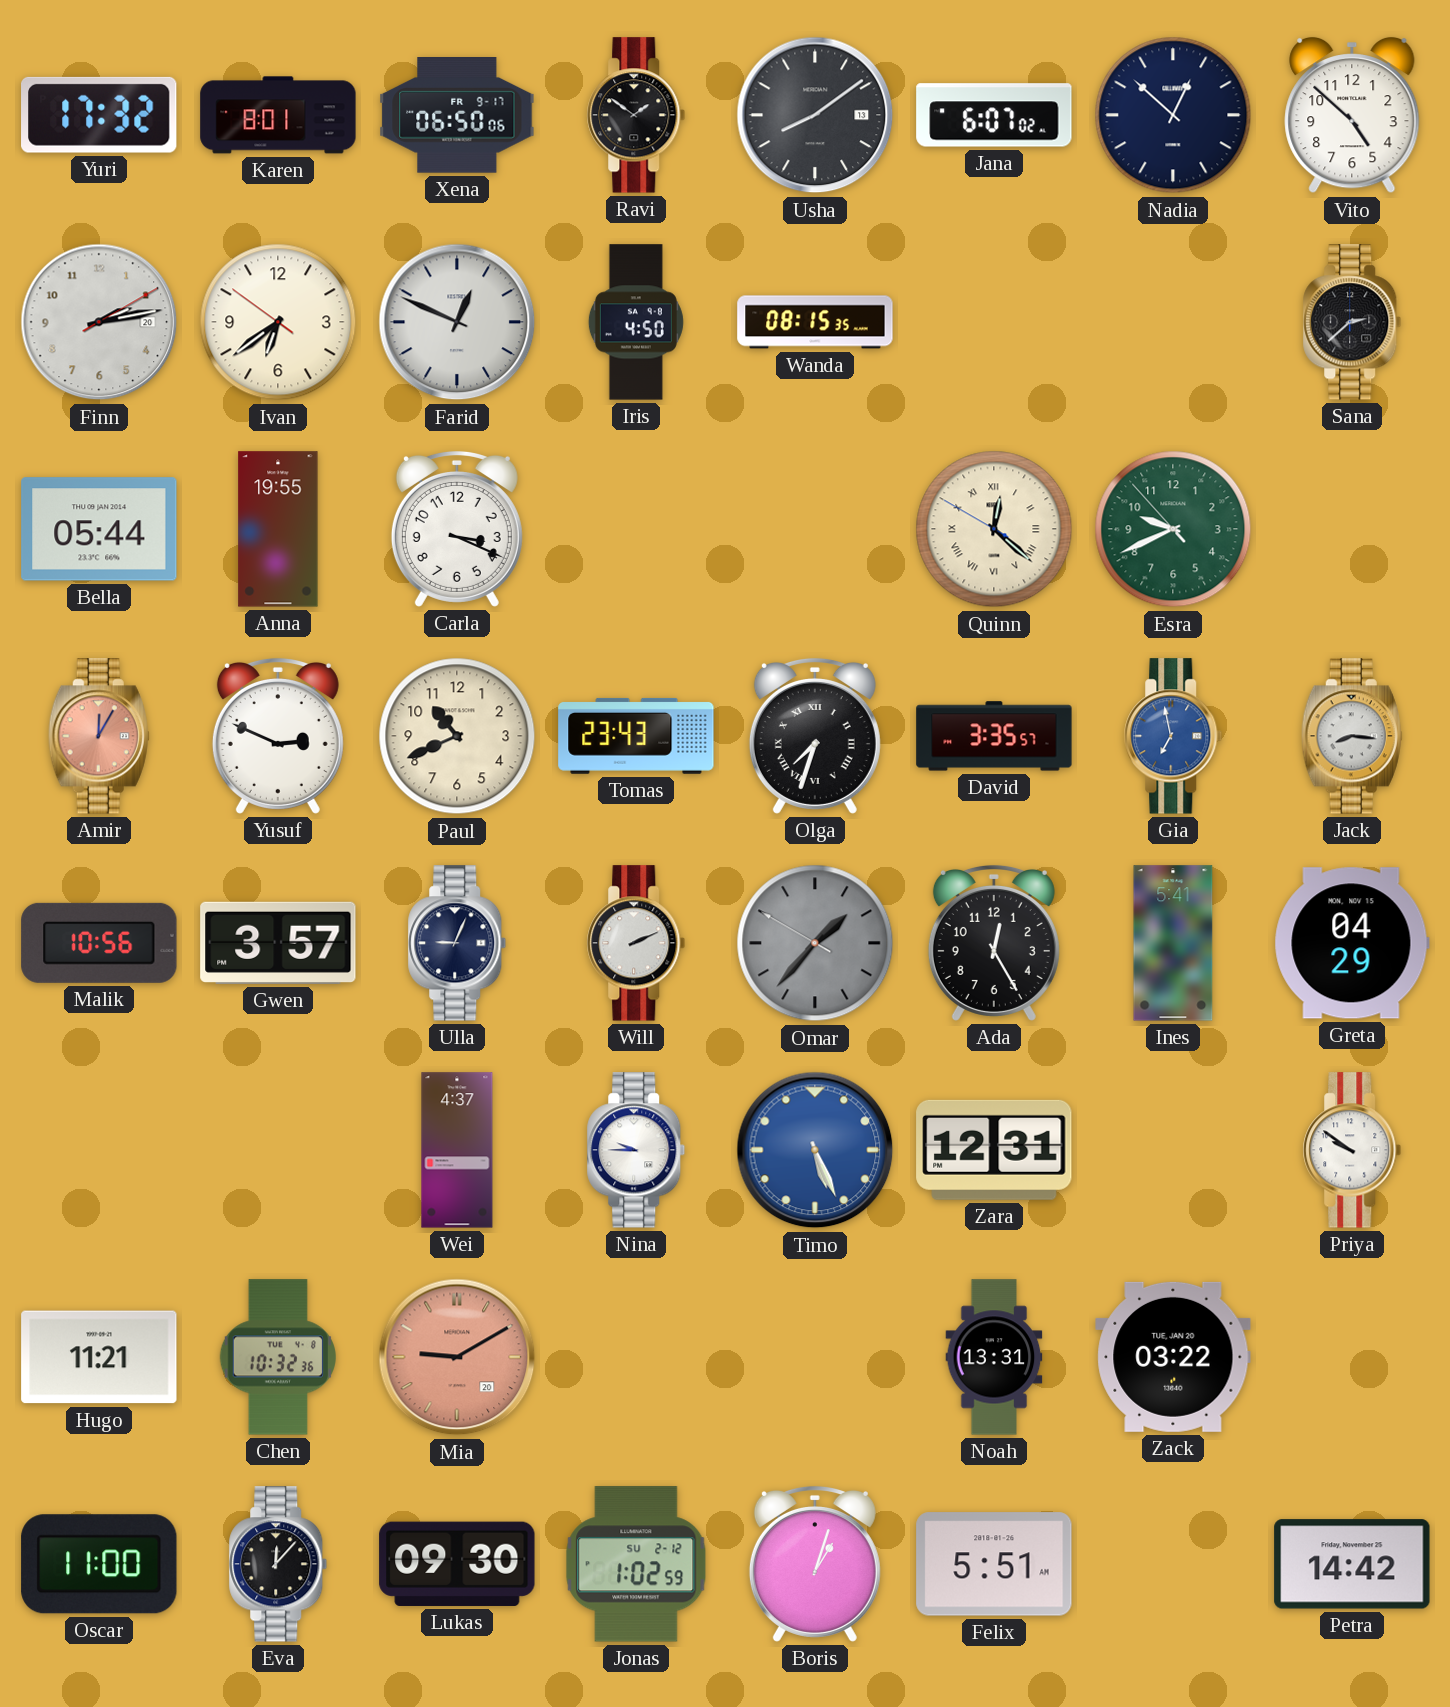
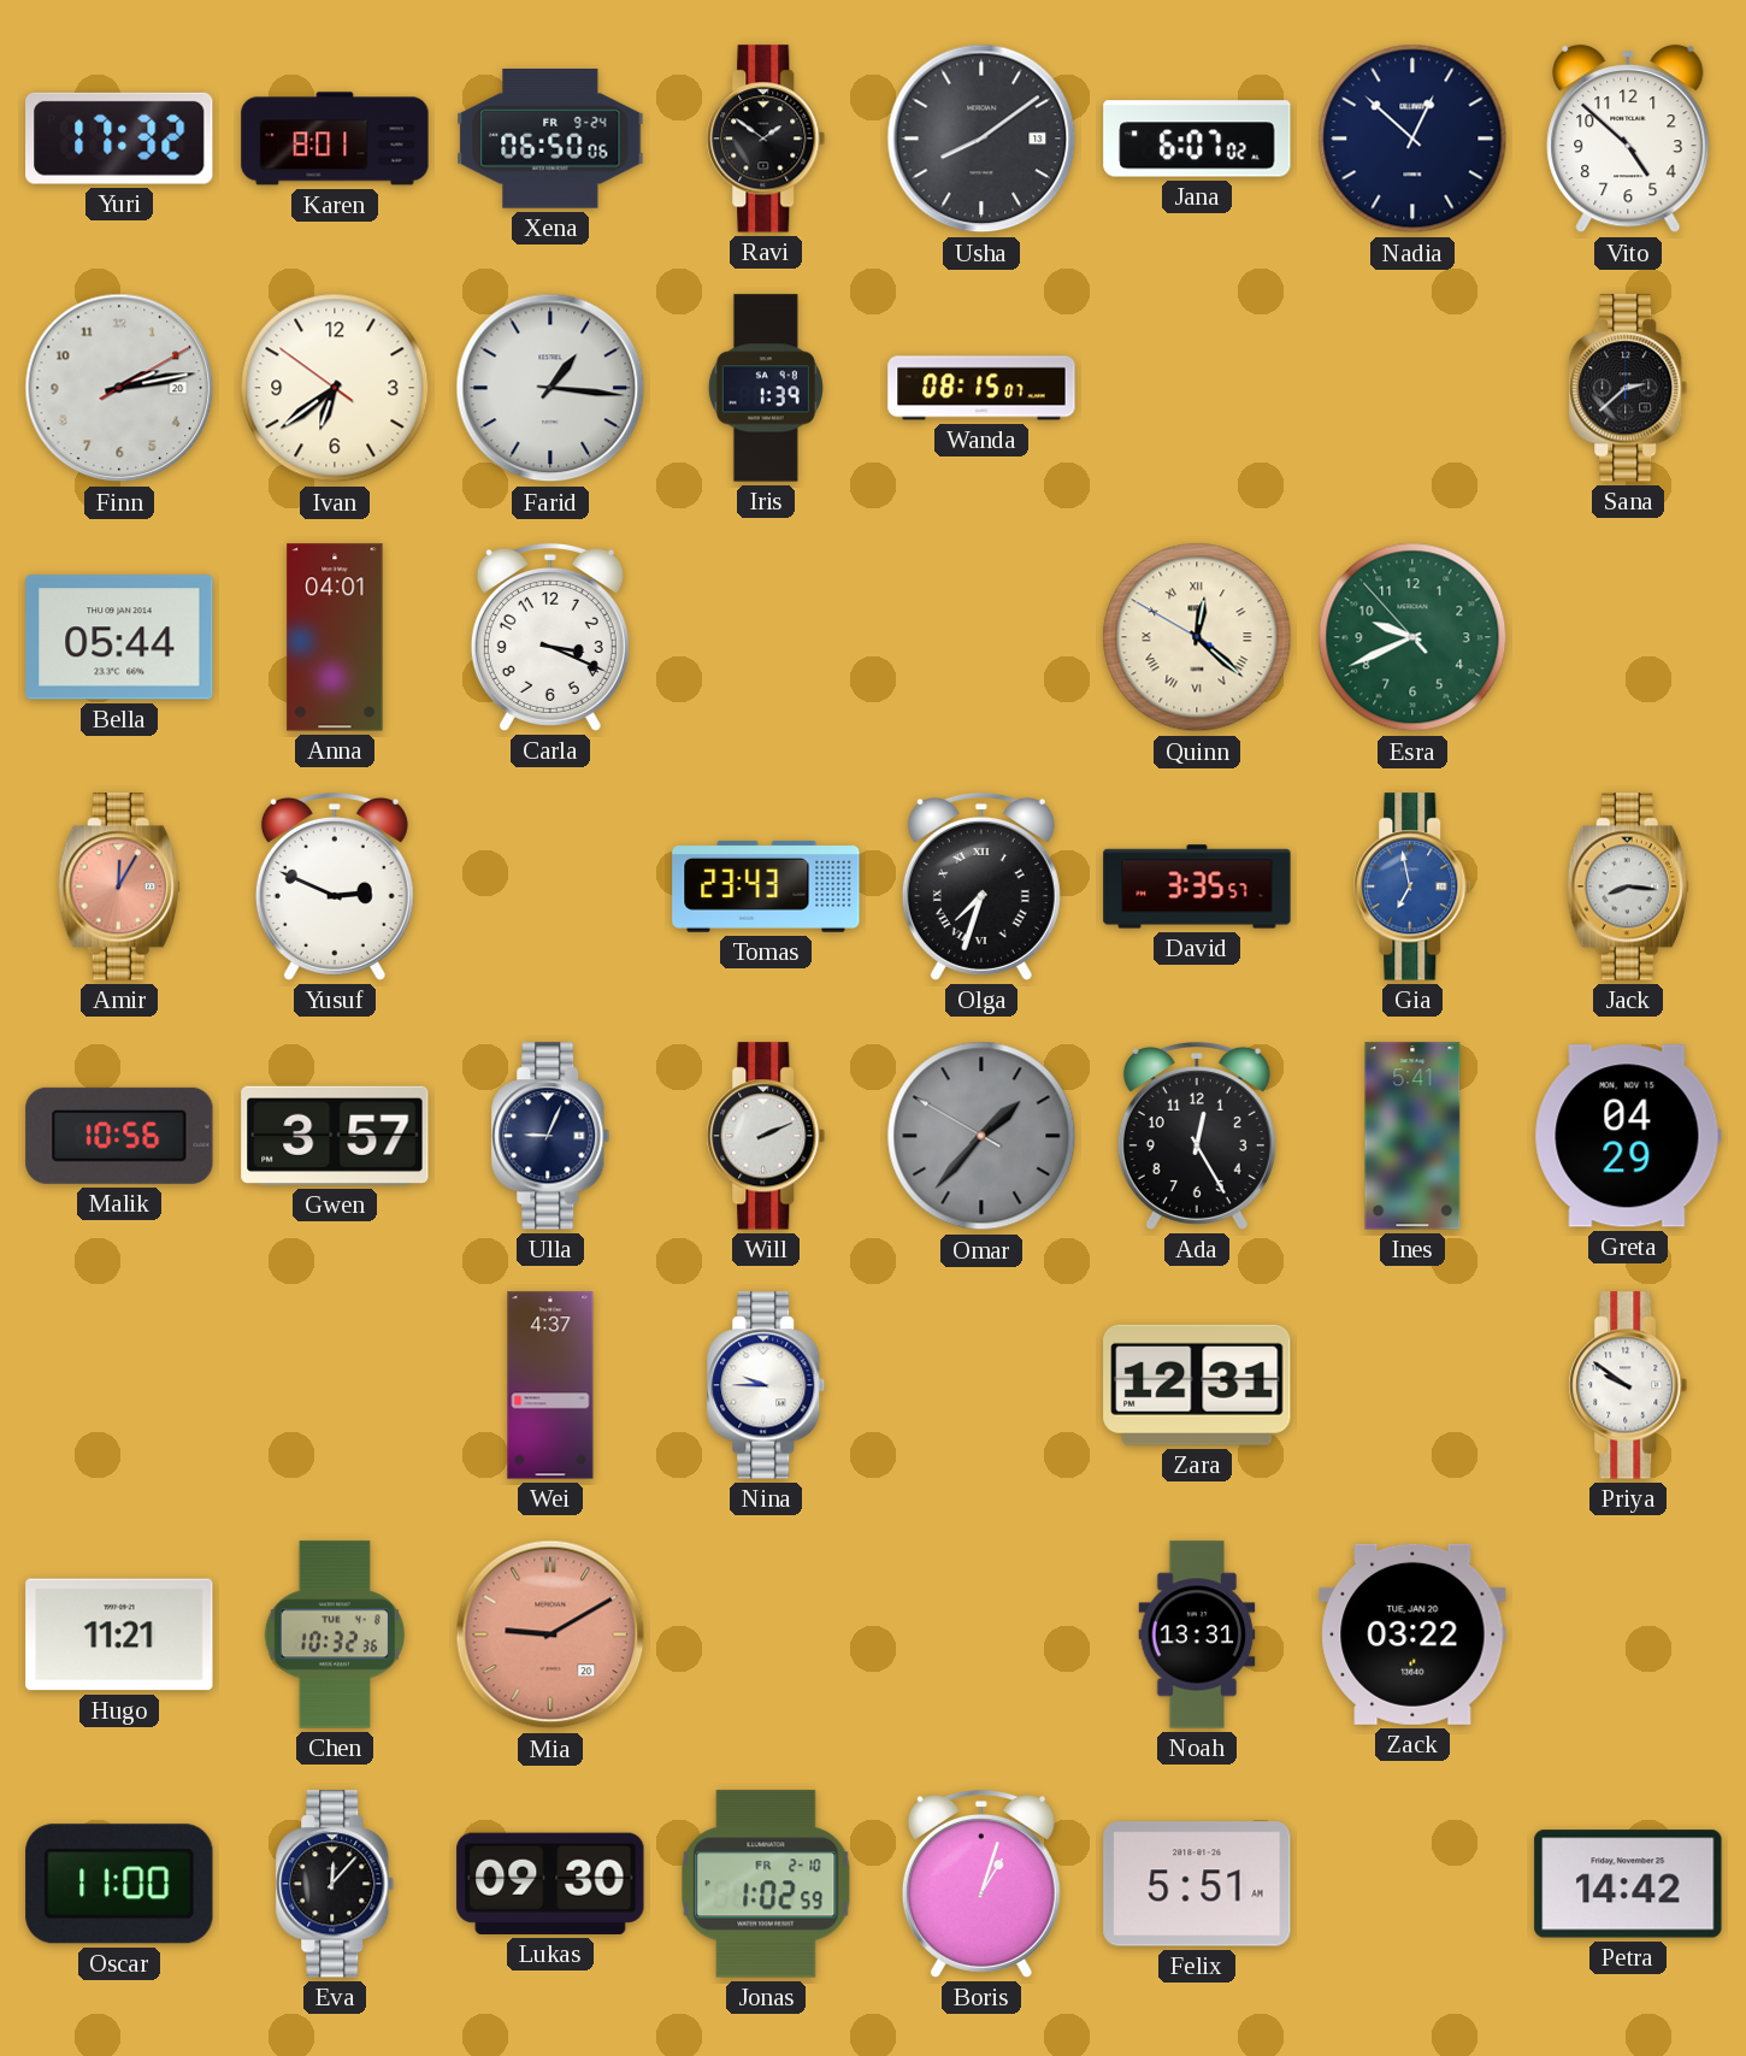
Xena date: FR 9-17 -> FR 9-24
Farid: 12:49 -> 1:16
Iris: 4:50 -> 1:39
Wanda: 08:15:35 -> 08:15:07
Anna: 19:55 -> 04:01
Paul: 10:41 -> none
Timo: 5:26 -> none
Jonas date: SU 2-12 -> FR 2-10
